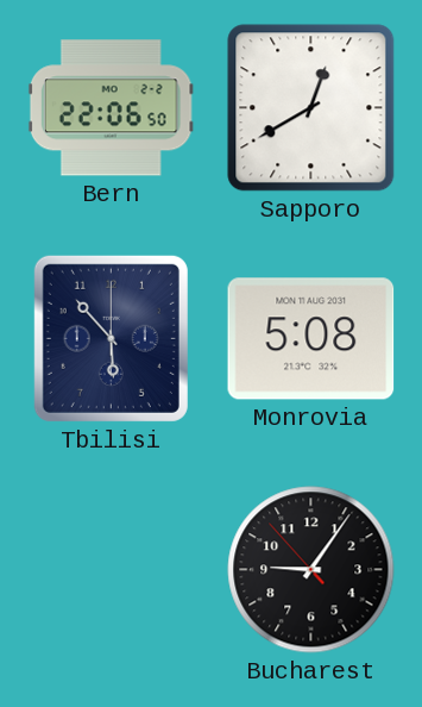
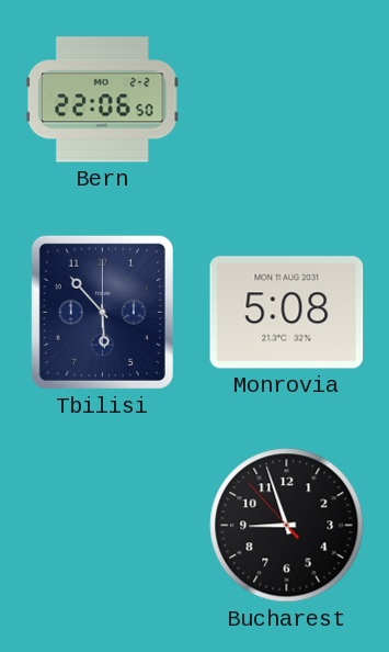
Sapporo: 12:40 -> none
Bucharest: 9:05 -> 8:56
